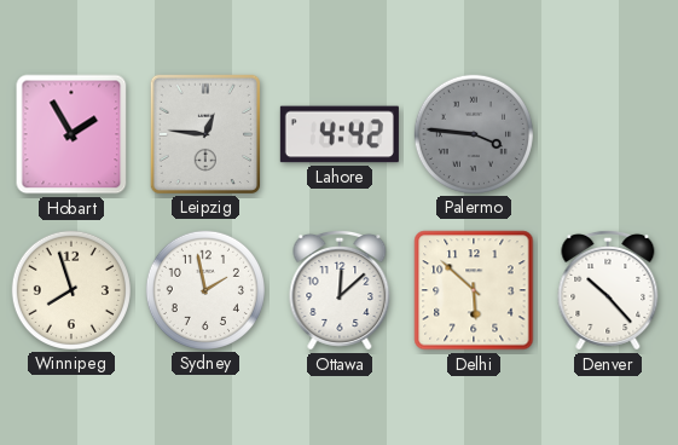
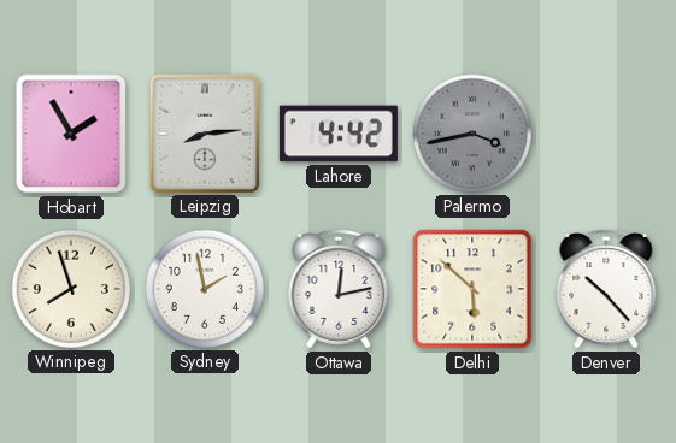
Leipzig: 12:46 -> 8:14
Palermo: 3:46 -> 3:43
Ottawa: 12:08 -> 12:13
